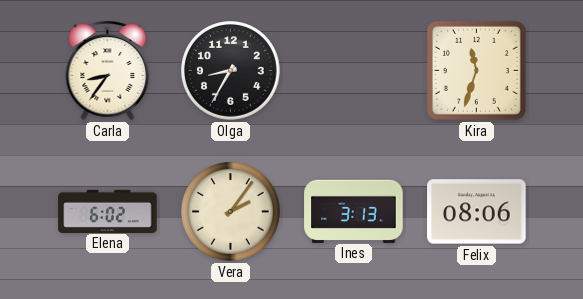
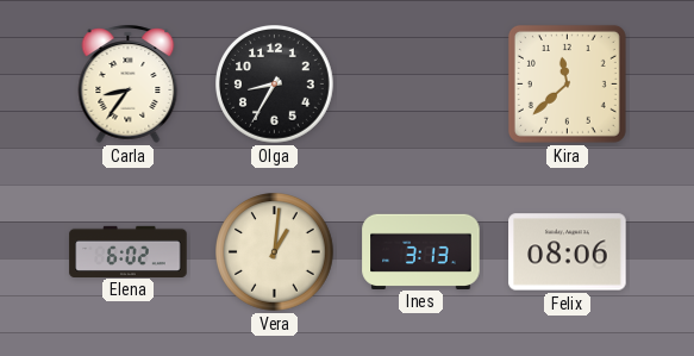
Kira: 11:33 -> 11:38
Vera: 2:06 -> 1:01
